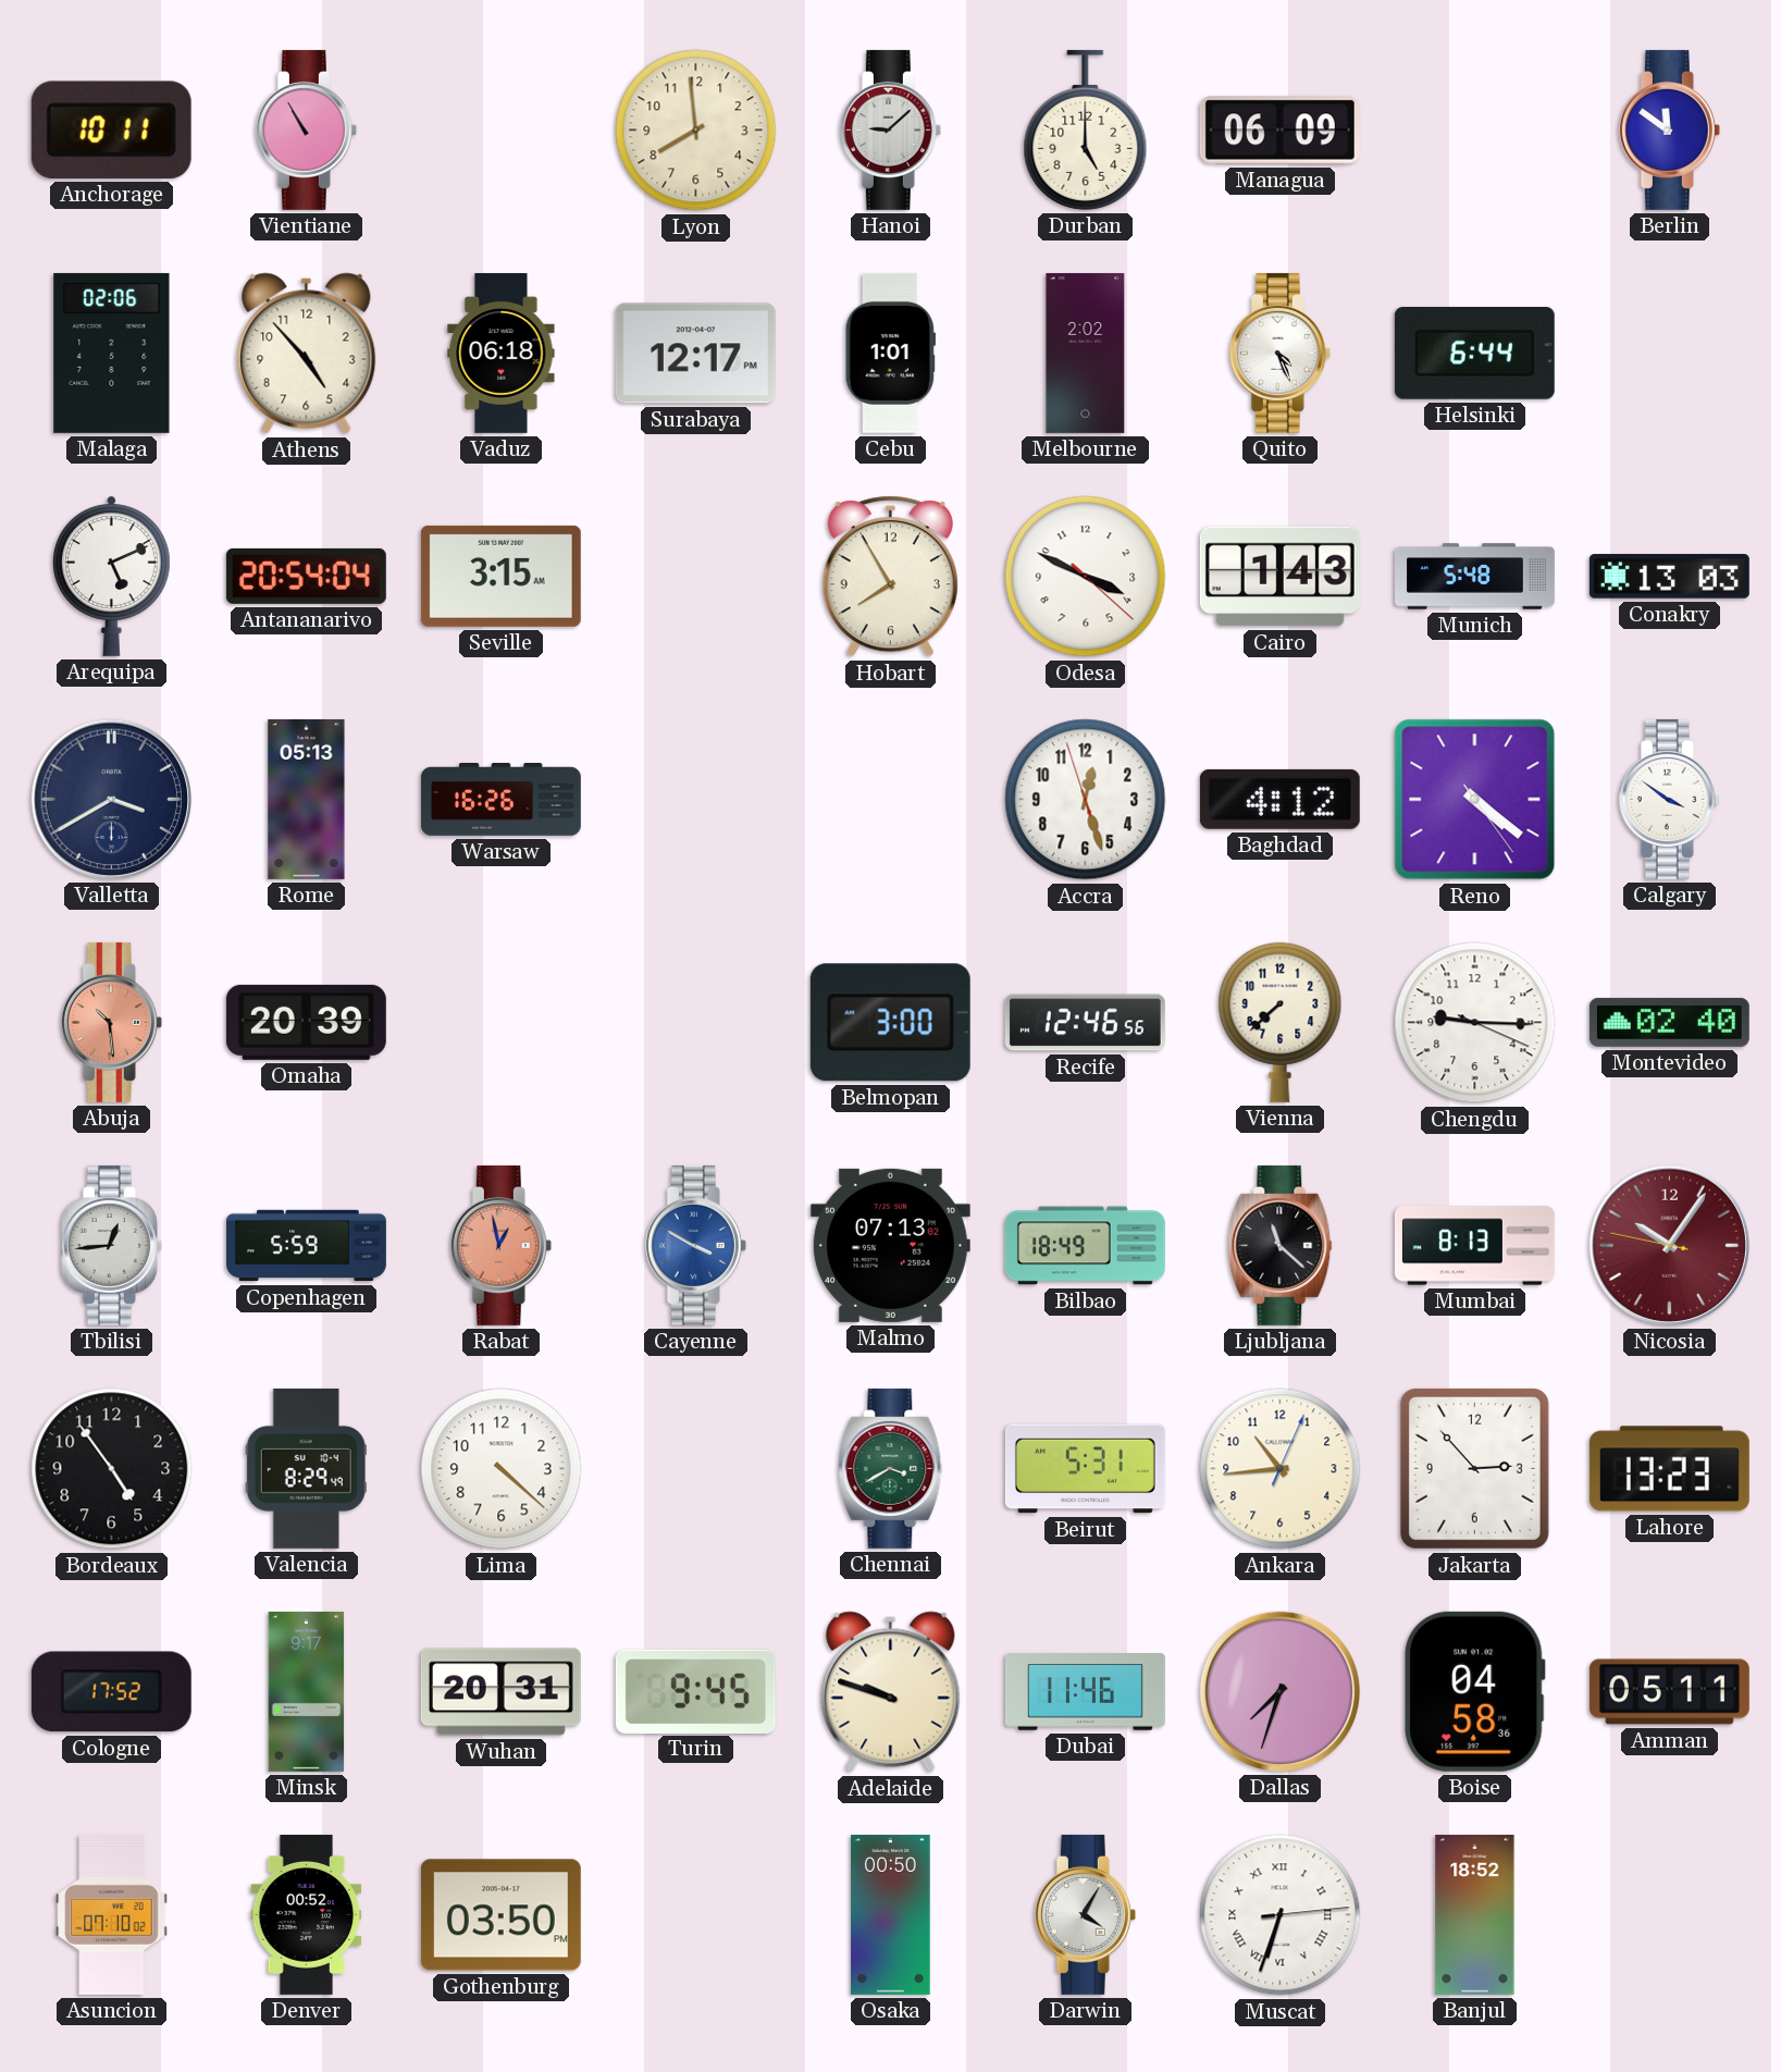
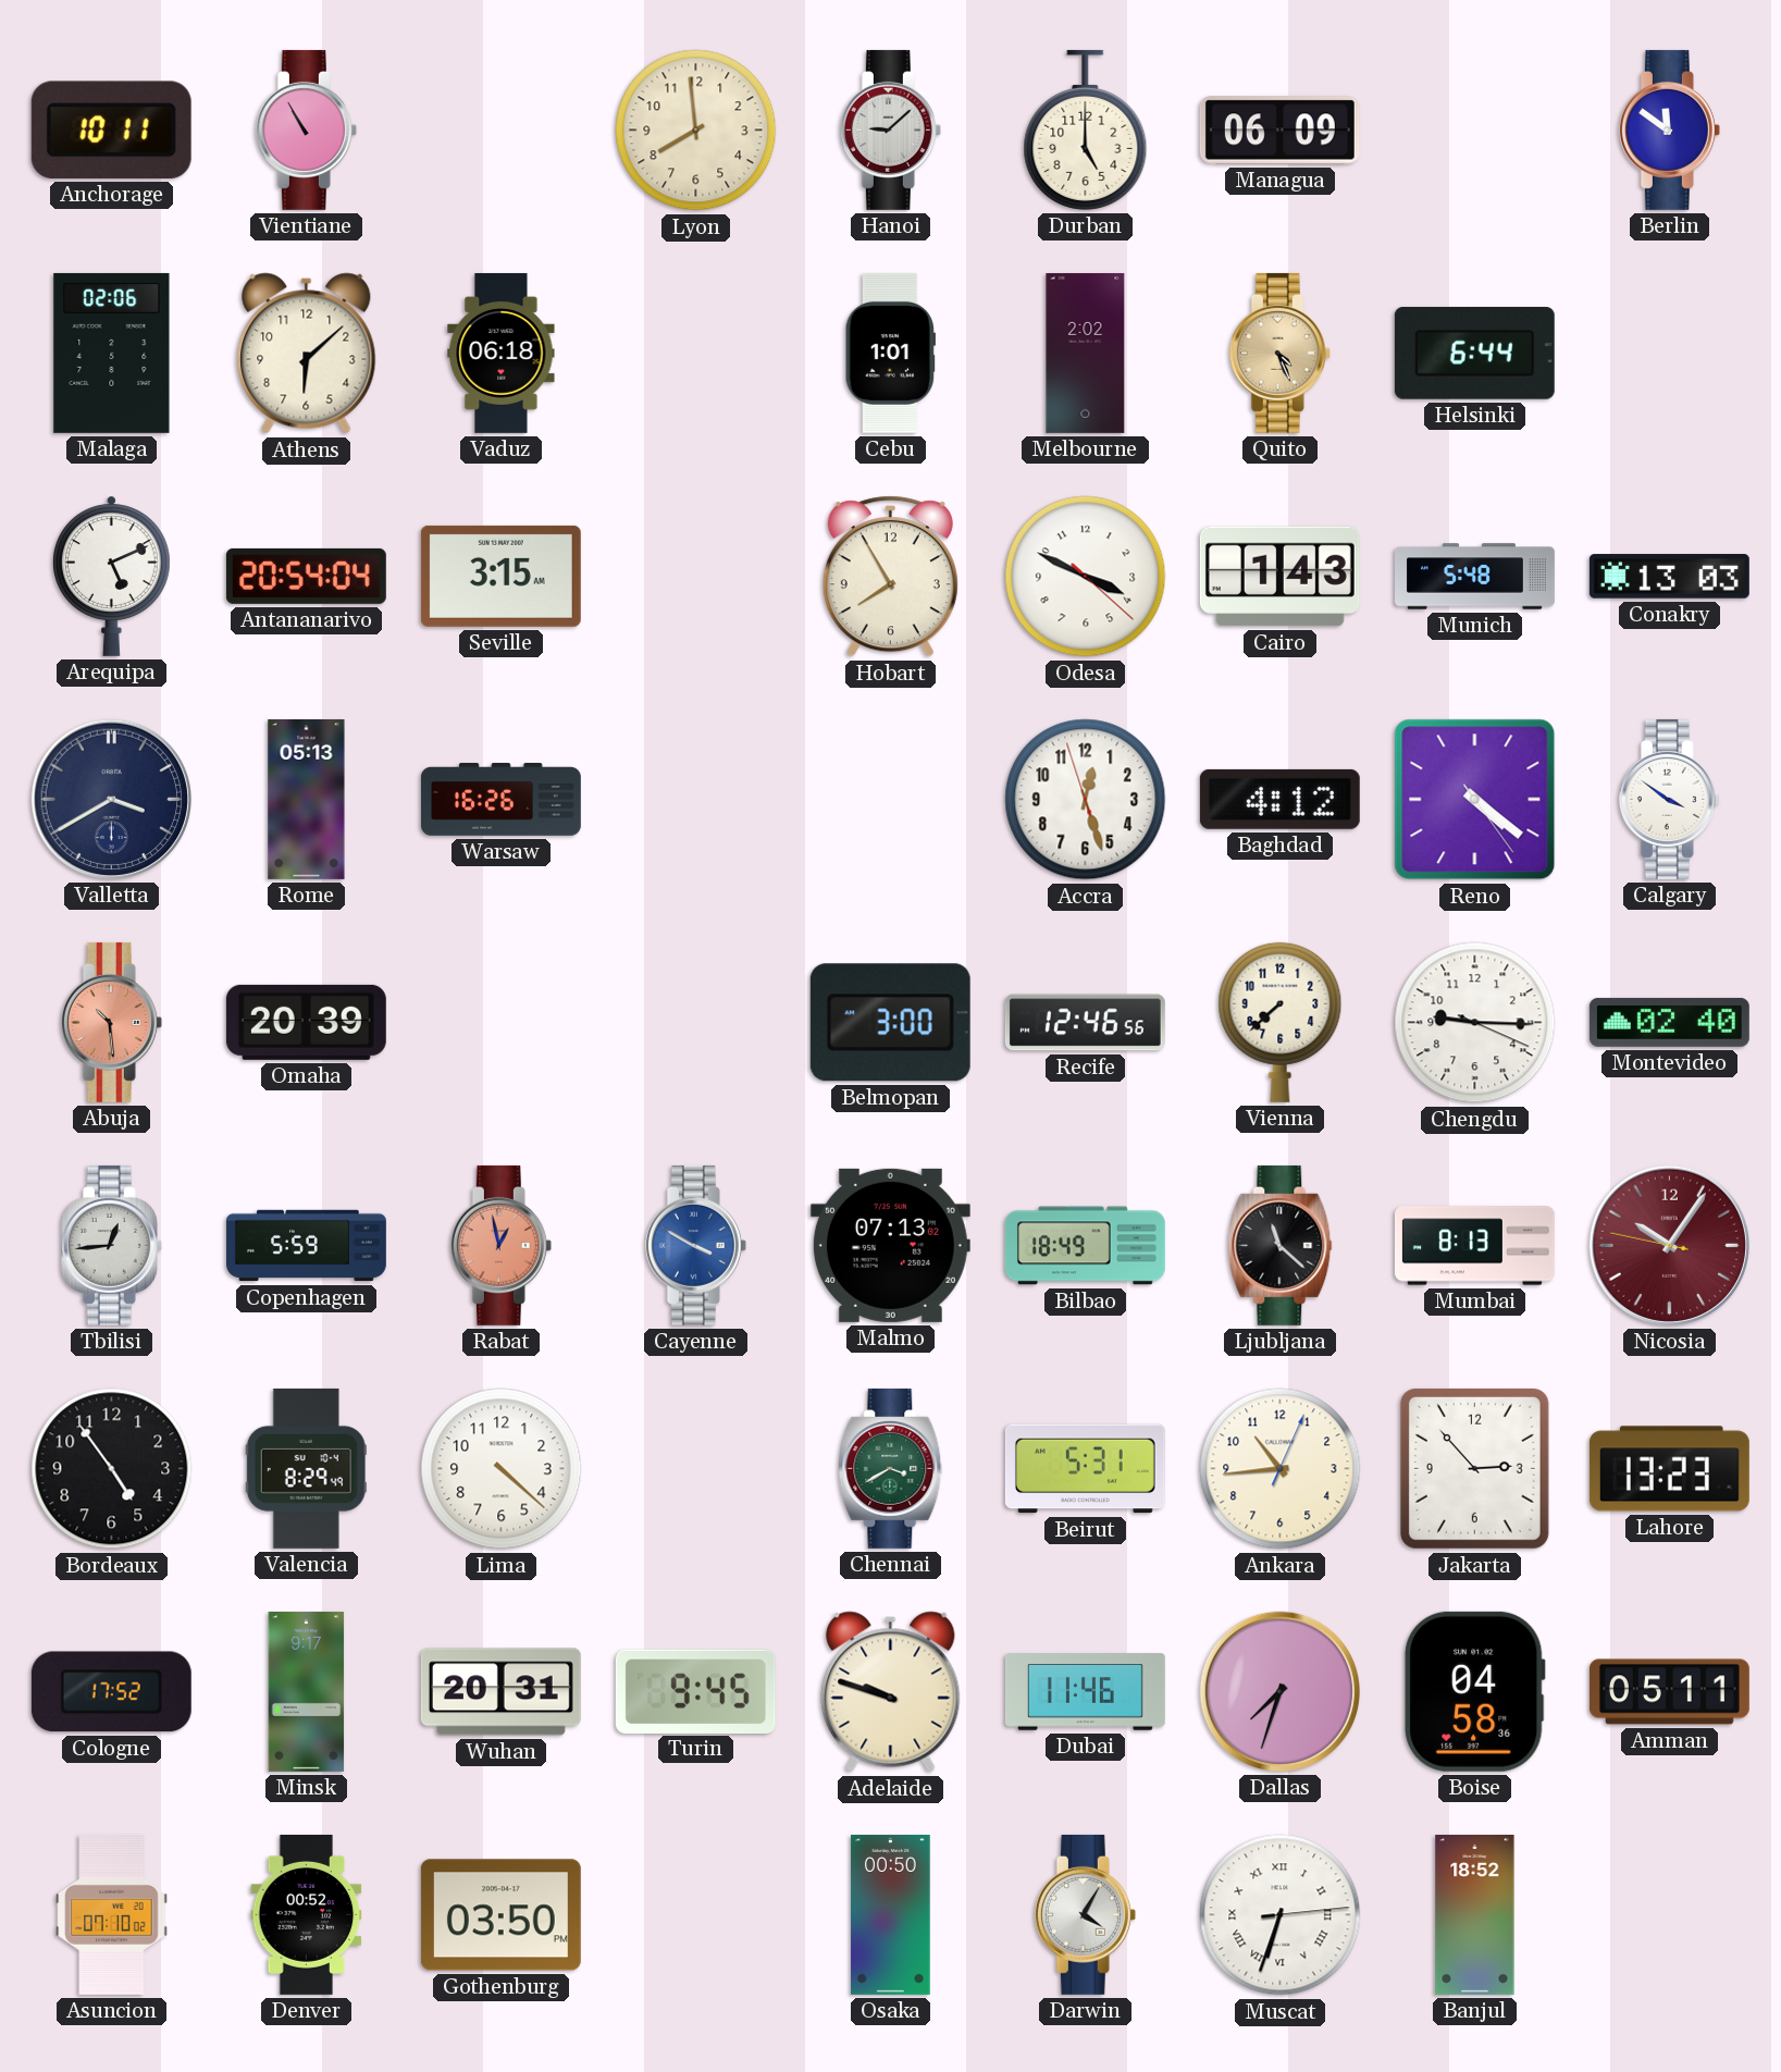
Athens: 4:53 -> 6:08
Surabaya: 12:17 -> none
Quito dial: white -> champagne
